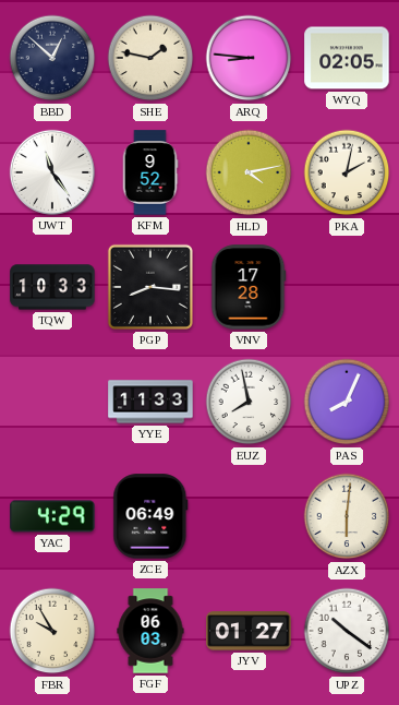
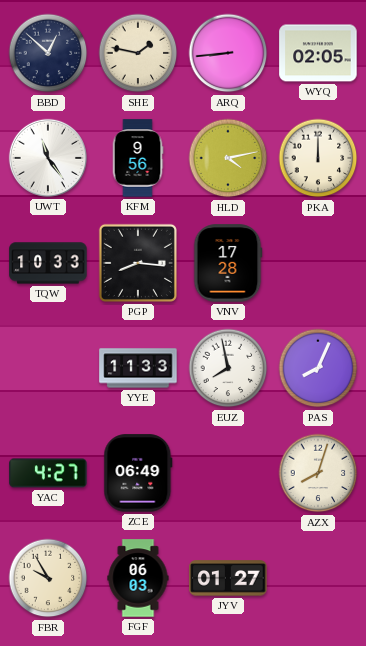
ARQ: 8:46 -> 8:44
KFM: 9:52 -> 9:56
PKA: 2:02 -> 12:00
YAC: 4:29 -> 4:27
AZX: 6:01 -> 8:03
UPZ: 10:21 -> none
